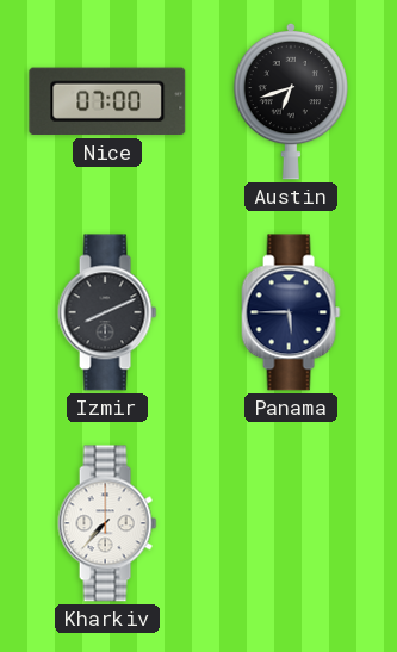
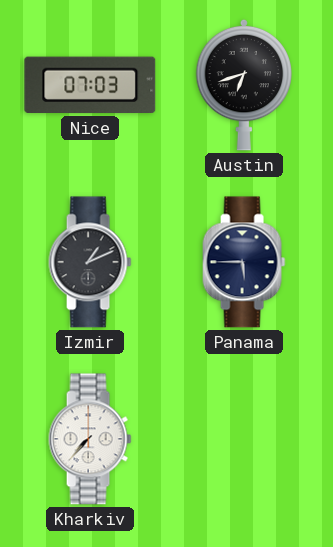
Nice: 07:00 -> 07:03
Izmir: 8:11 -> 1:11
